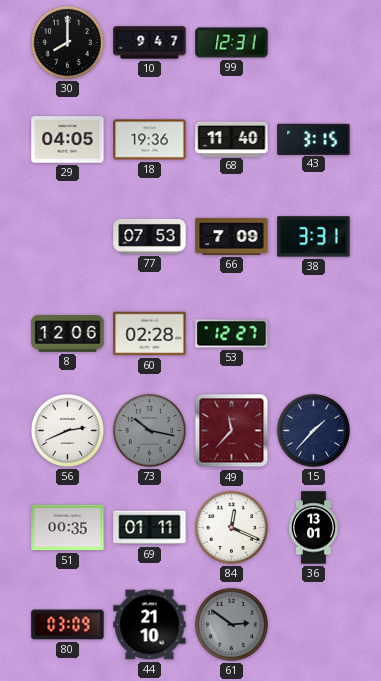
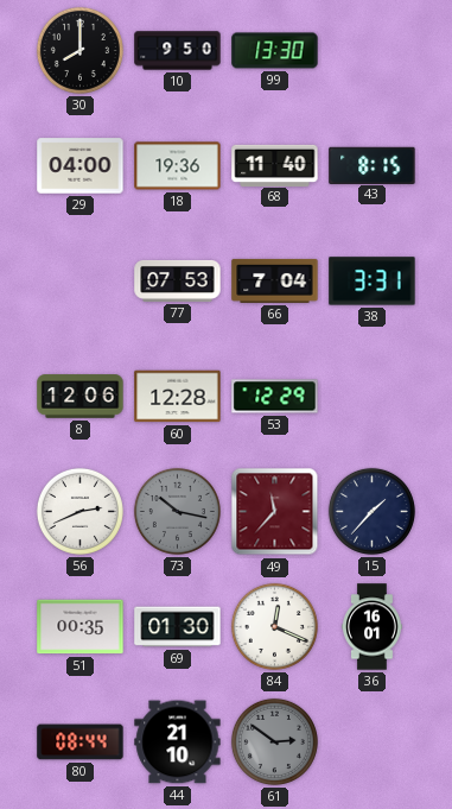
10: 9:47 -> 9:50
99: 12:31 -> 13:30
29: 04:05 -> 04:00
43: 3:15 -> 8:15
66: 7:09 -> 7:04
60: 02:28 -> 12:28
53: 12:27 -> 12:29
69: 01:11 -> 01:30
36: 13:01 -> 16:01
80: 03:09 -> 08:44
